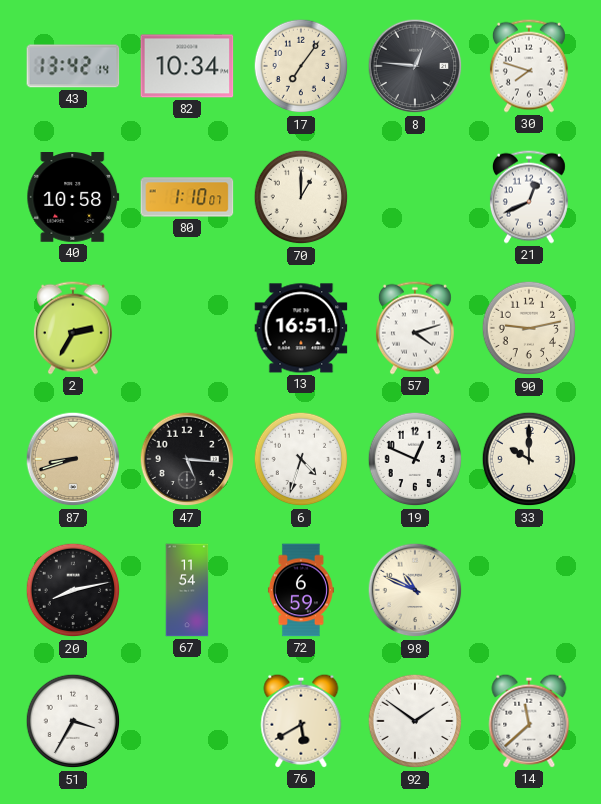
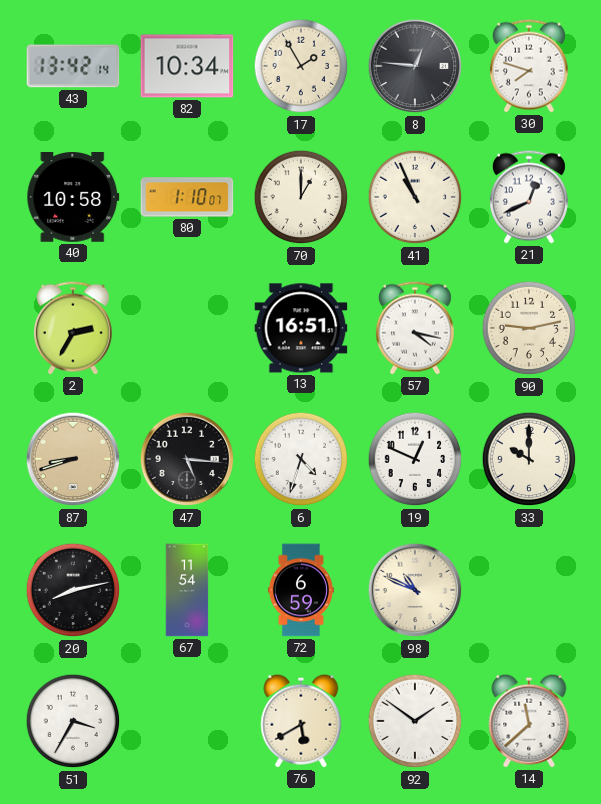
17: 7:06 -> 1:55
41: none -> 10:56
57: 4:12 -> 4:17
